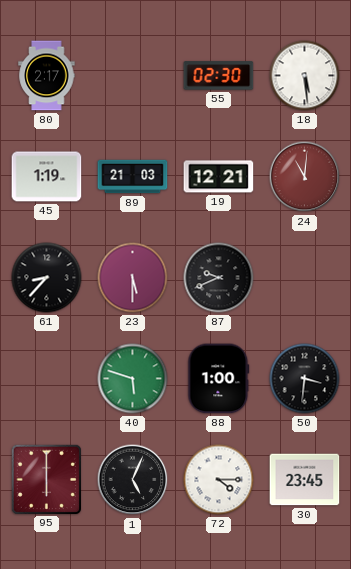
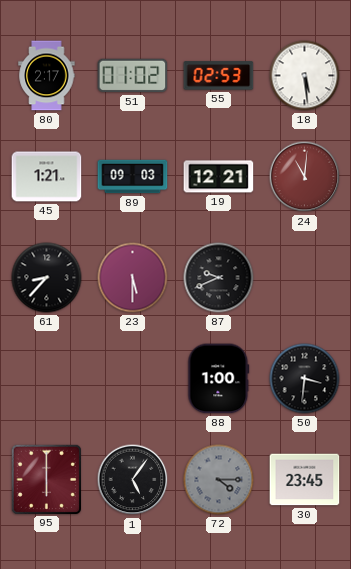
51: none -> 01:02
55: 02:30 -> 02:53
45: 1:19 -> 1:21
89: 21:03 -> 09:03
40: 5:48 -> none
1: 5:04 -> 5:06
72 dial: white -> grey
